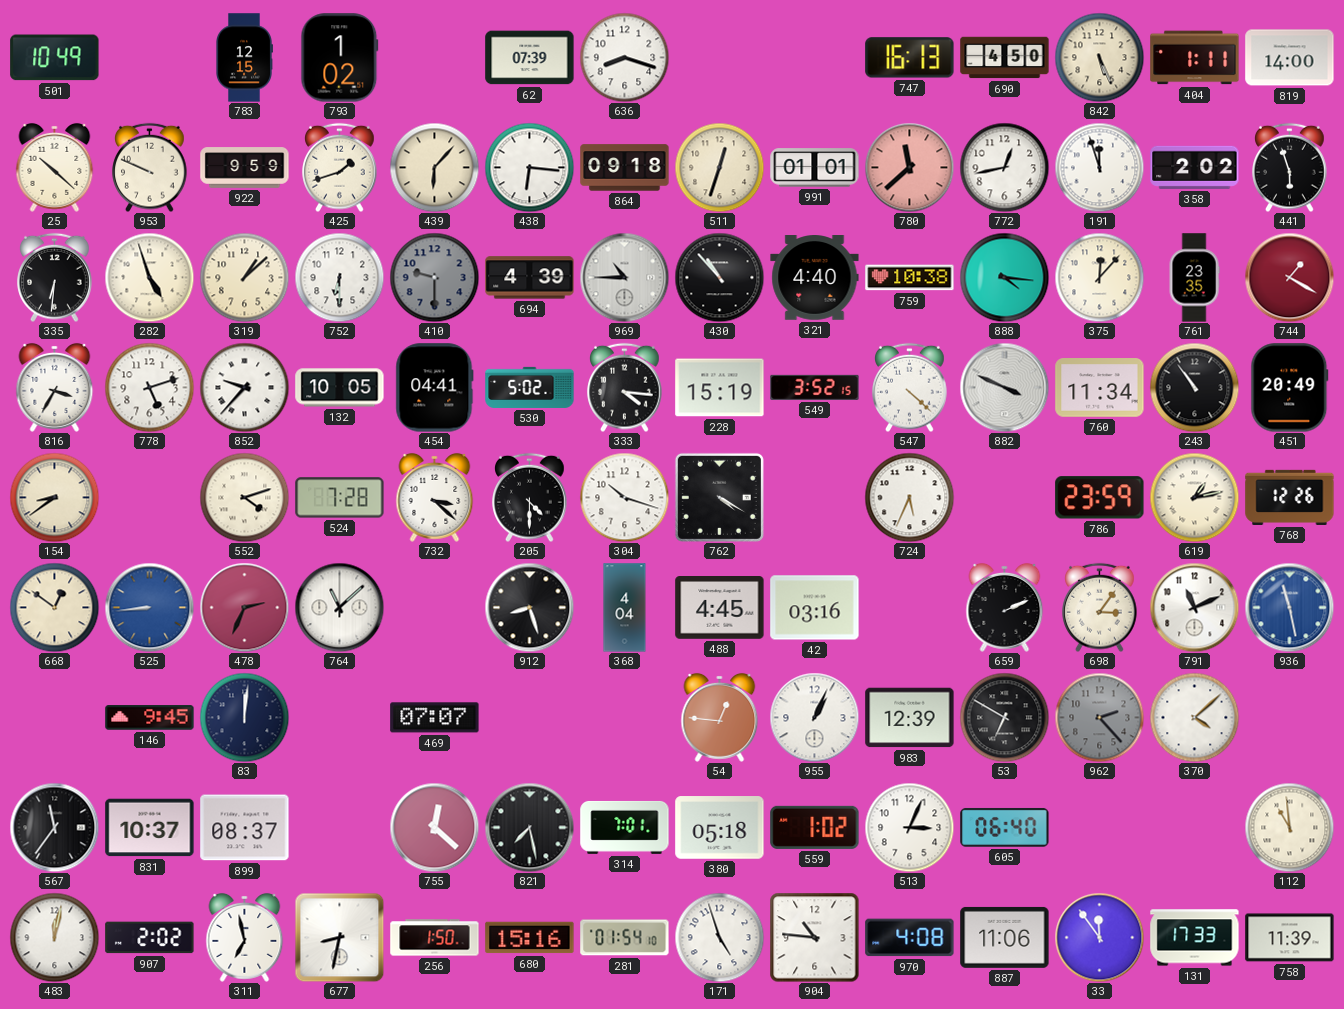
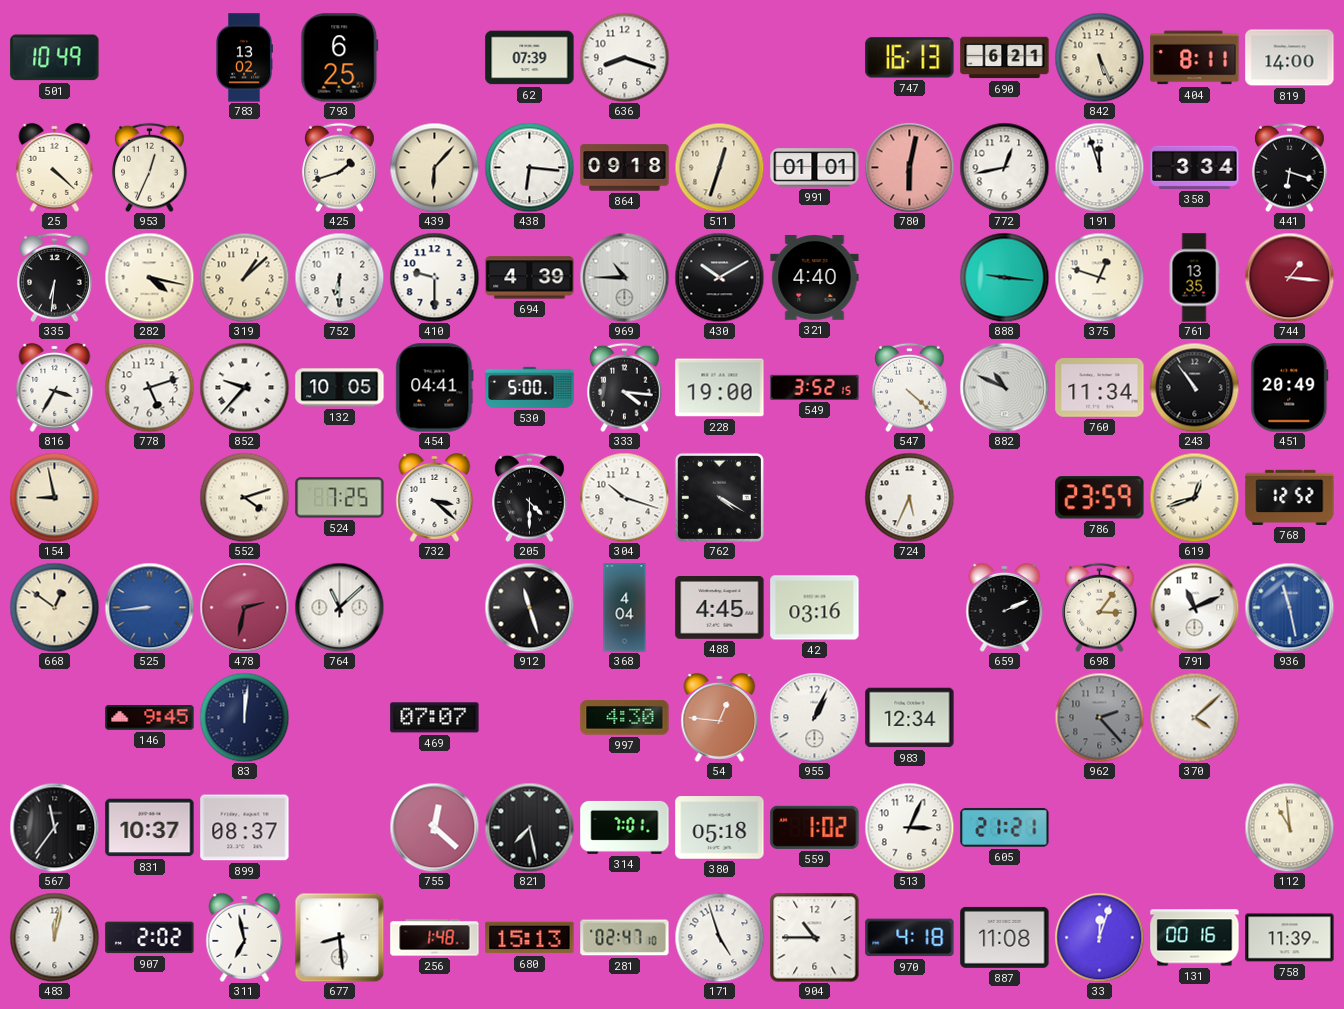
783: 12:15 -> 13:02
793: 1:02 -> 6:25
690: 4:50 -> 6:21
404: 1:11 -> 8:11
25: 10:22 -> 4:22
953: 9:49 -> 12:34
922: 9:59 -> none
780: 11:38 -> 6:02
358: 2:02 -> 3:34
441: 5:57 -> 6:18
282: 4:57 -> 4:17
410 dial: grey -> white
430: 10:53 -> 10:10
759: 10:38 -> none
888: 4:16 -> 9:16
375: 12:07 -> 12:48
761: 23:35 -> 13:35
744: 1:20 -> 1:16
530: 5:02 -> 5:00
228: 15:19 -> 19:00
882: 3:49 -> 10:49
154: 8:39 -> 8:58
524: 7:28 -> 7:25
619: 1:13 -> 12:42
768: 12:26 -> 12:52
478: 2:34 -> 2:32
912: 8:27 -> 11:27
997: none -> 4:30
983: 12:39 -> 12:34
53: 6:50 -> none
605: 06:40 -> 21:21
677: 8:32 -> 8:29
256: 1:50 -> 1:48
680: 15:16 -> 15:13
281: 01:54 -> 02:47
904: 10:46 -> 10:45
970: 4:08 -> 4:18
887: 11:06 -> 11:08
33: 11:54 -> 12:03
131: 17:33 -> 00:16
